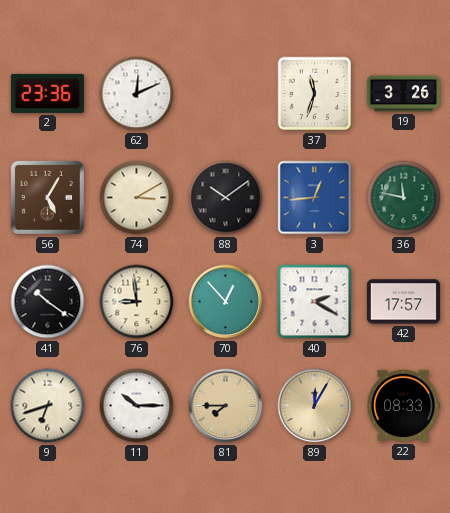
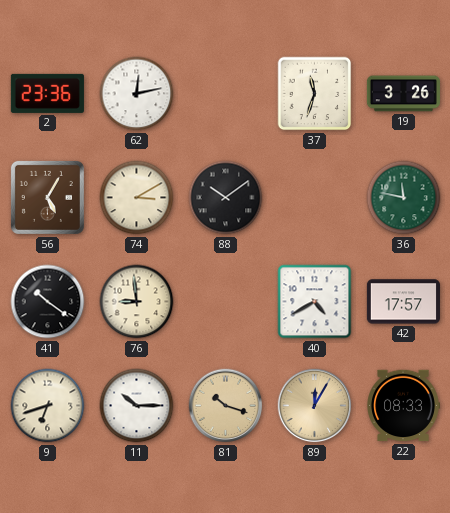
62: 12:11 -> 12:13
3: 12:44 -> none
70: 12:53 -> none
40: 2:20 -> 4:40
81: 7:45 -> 10:18
